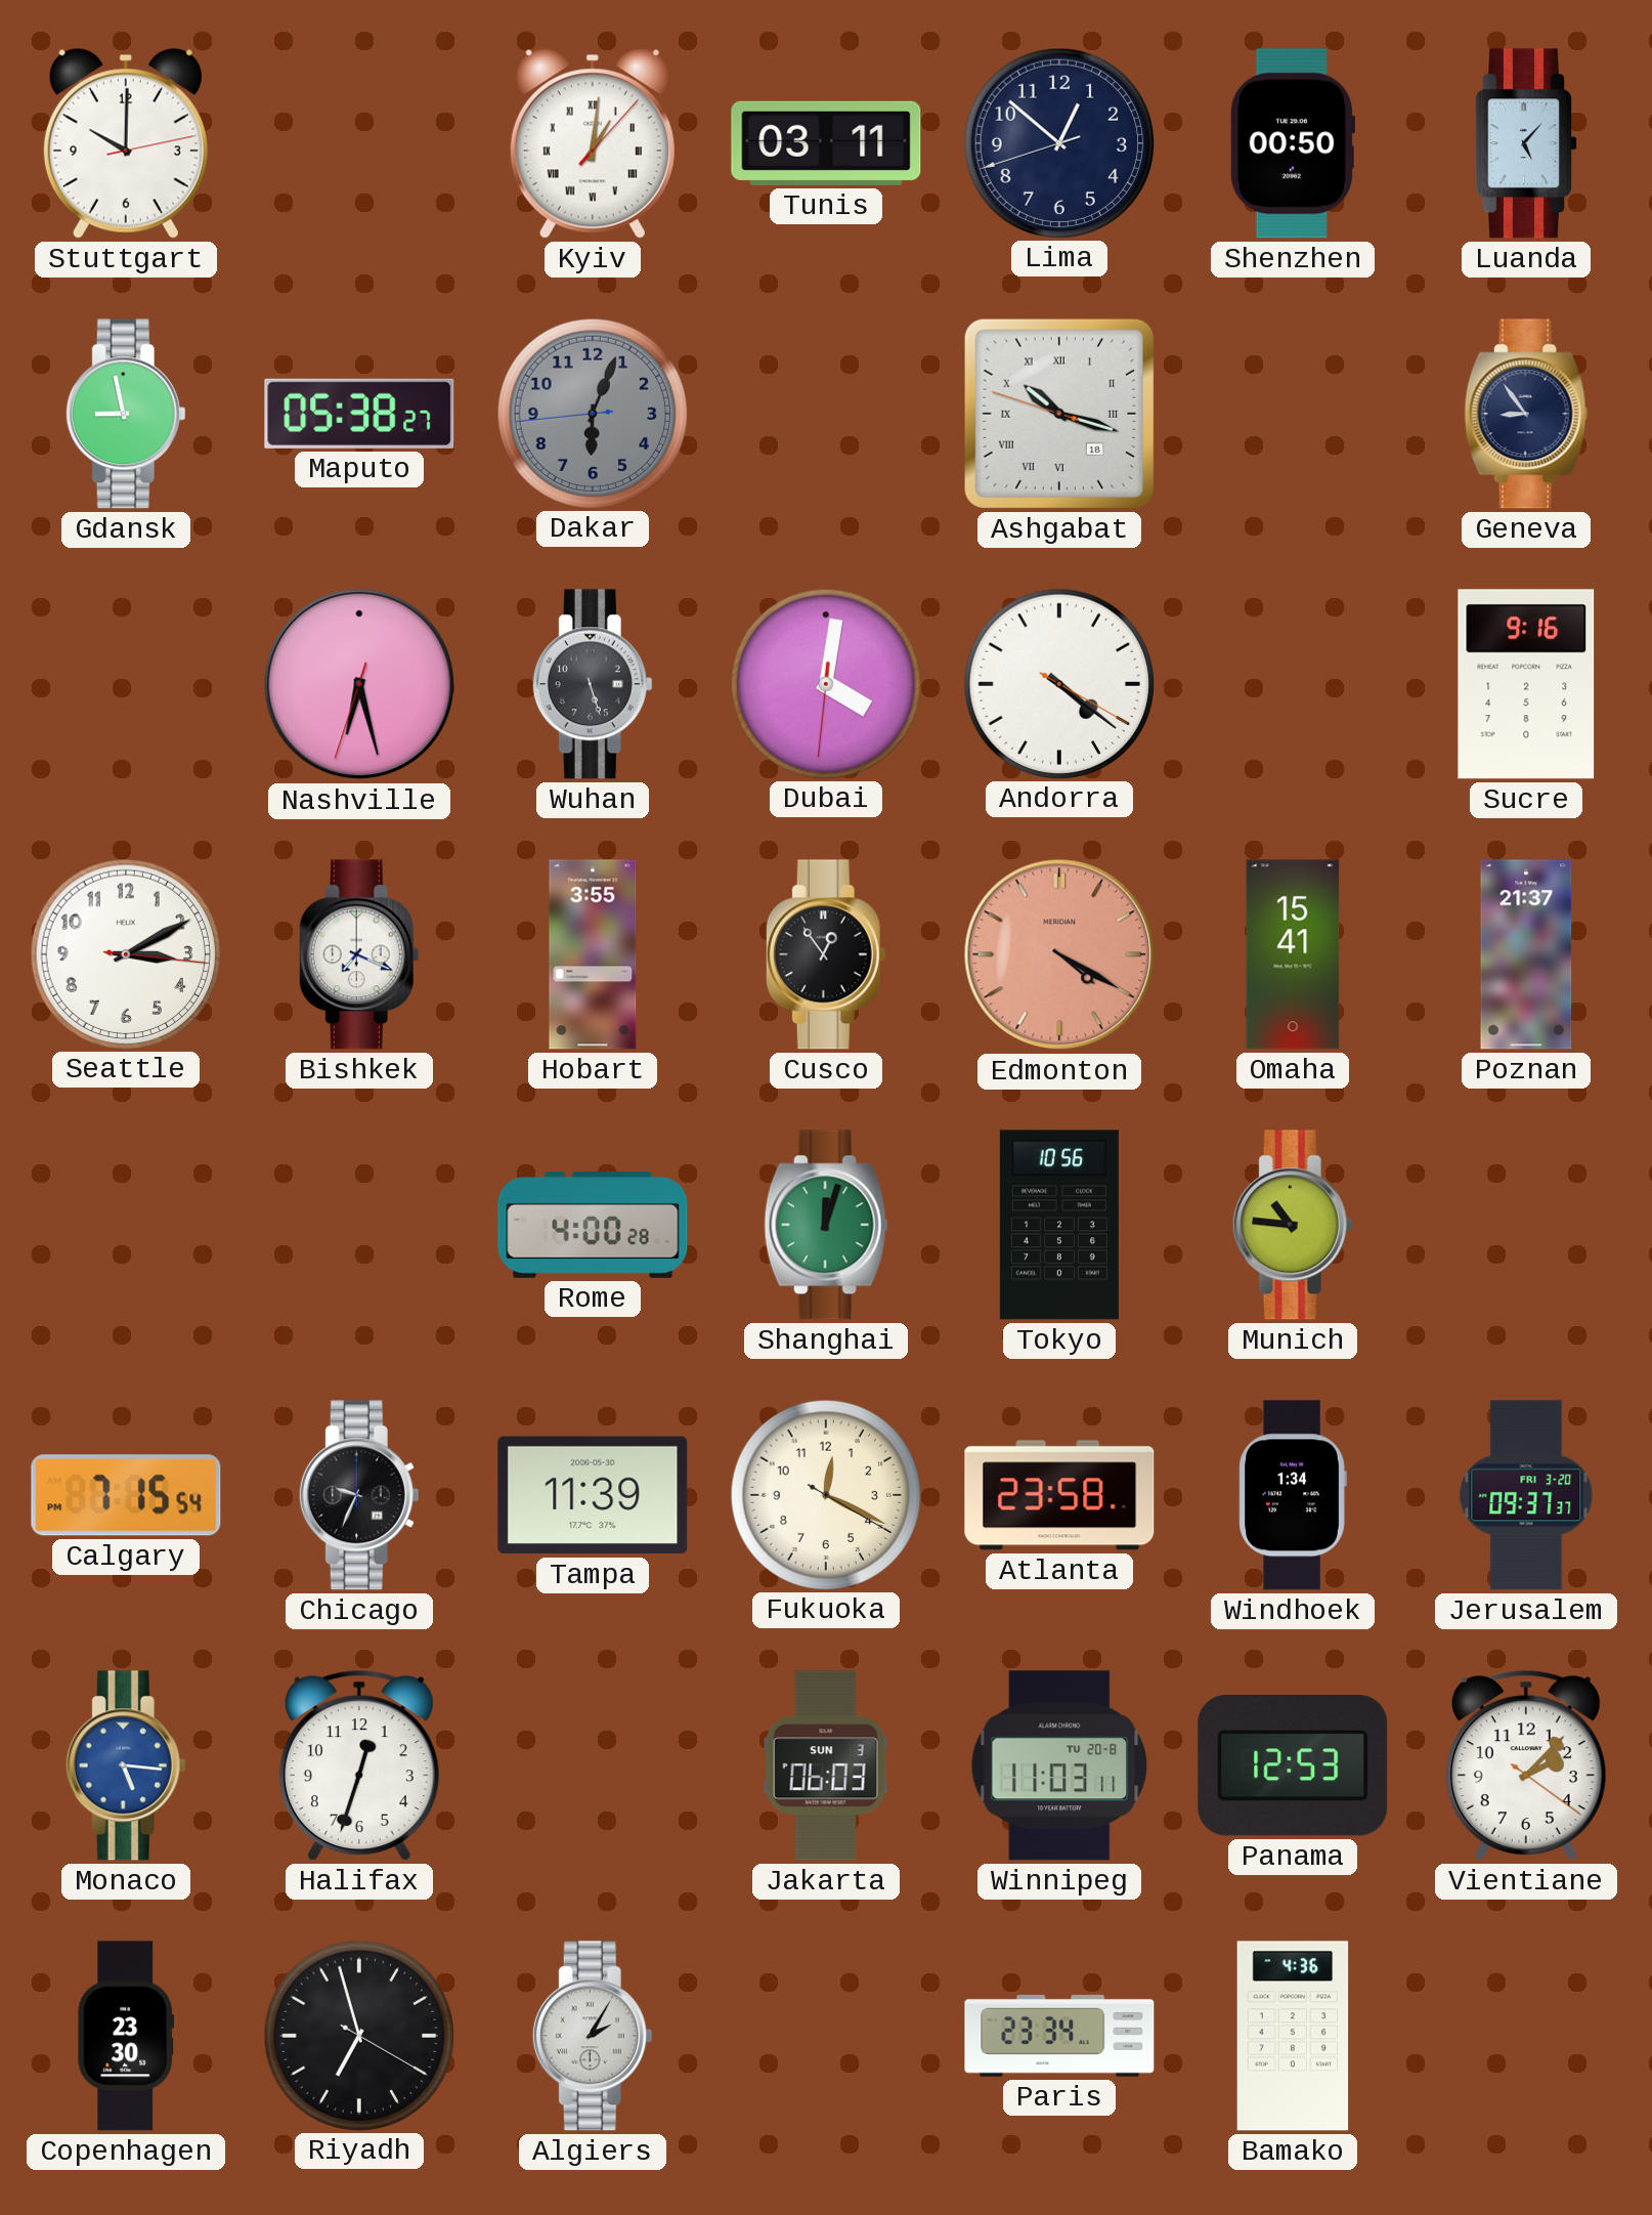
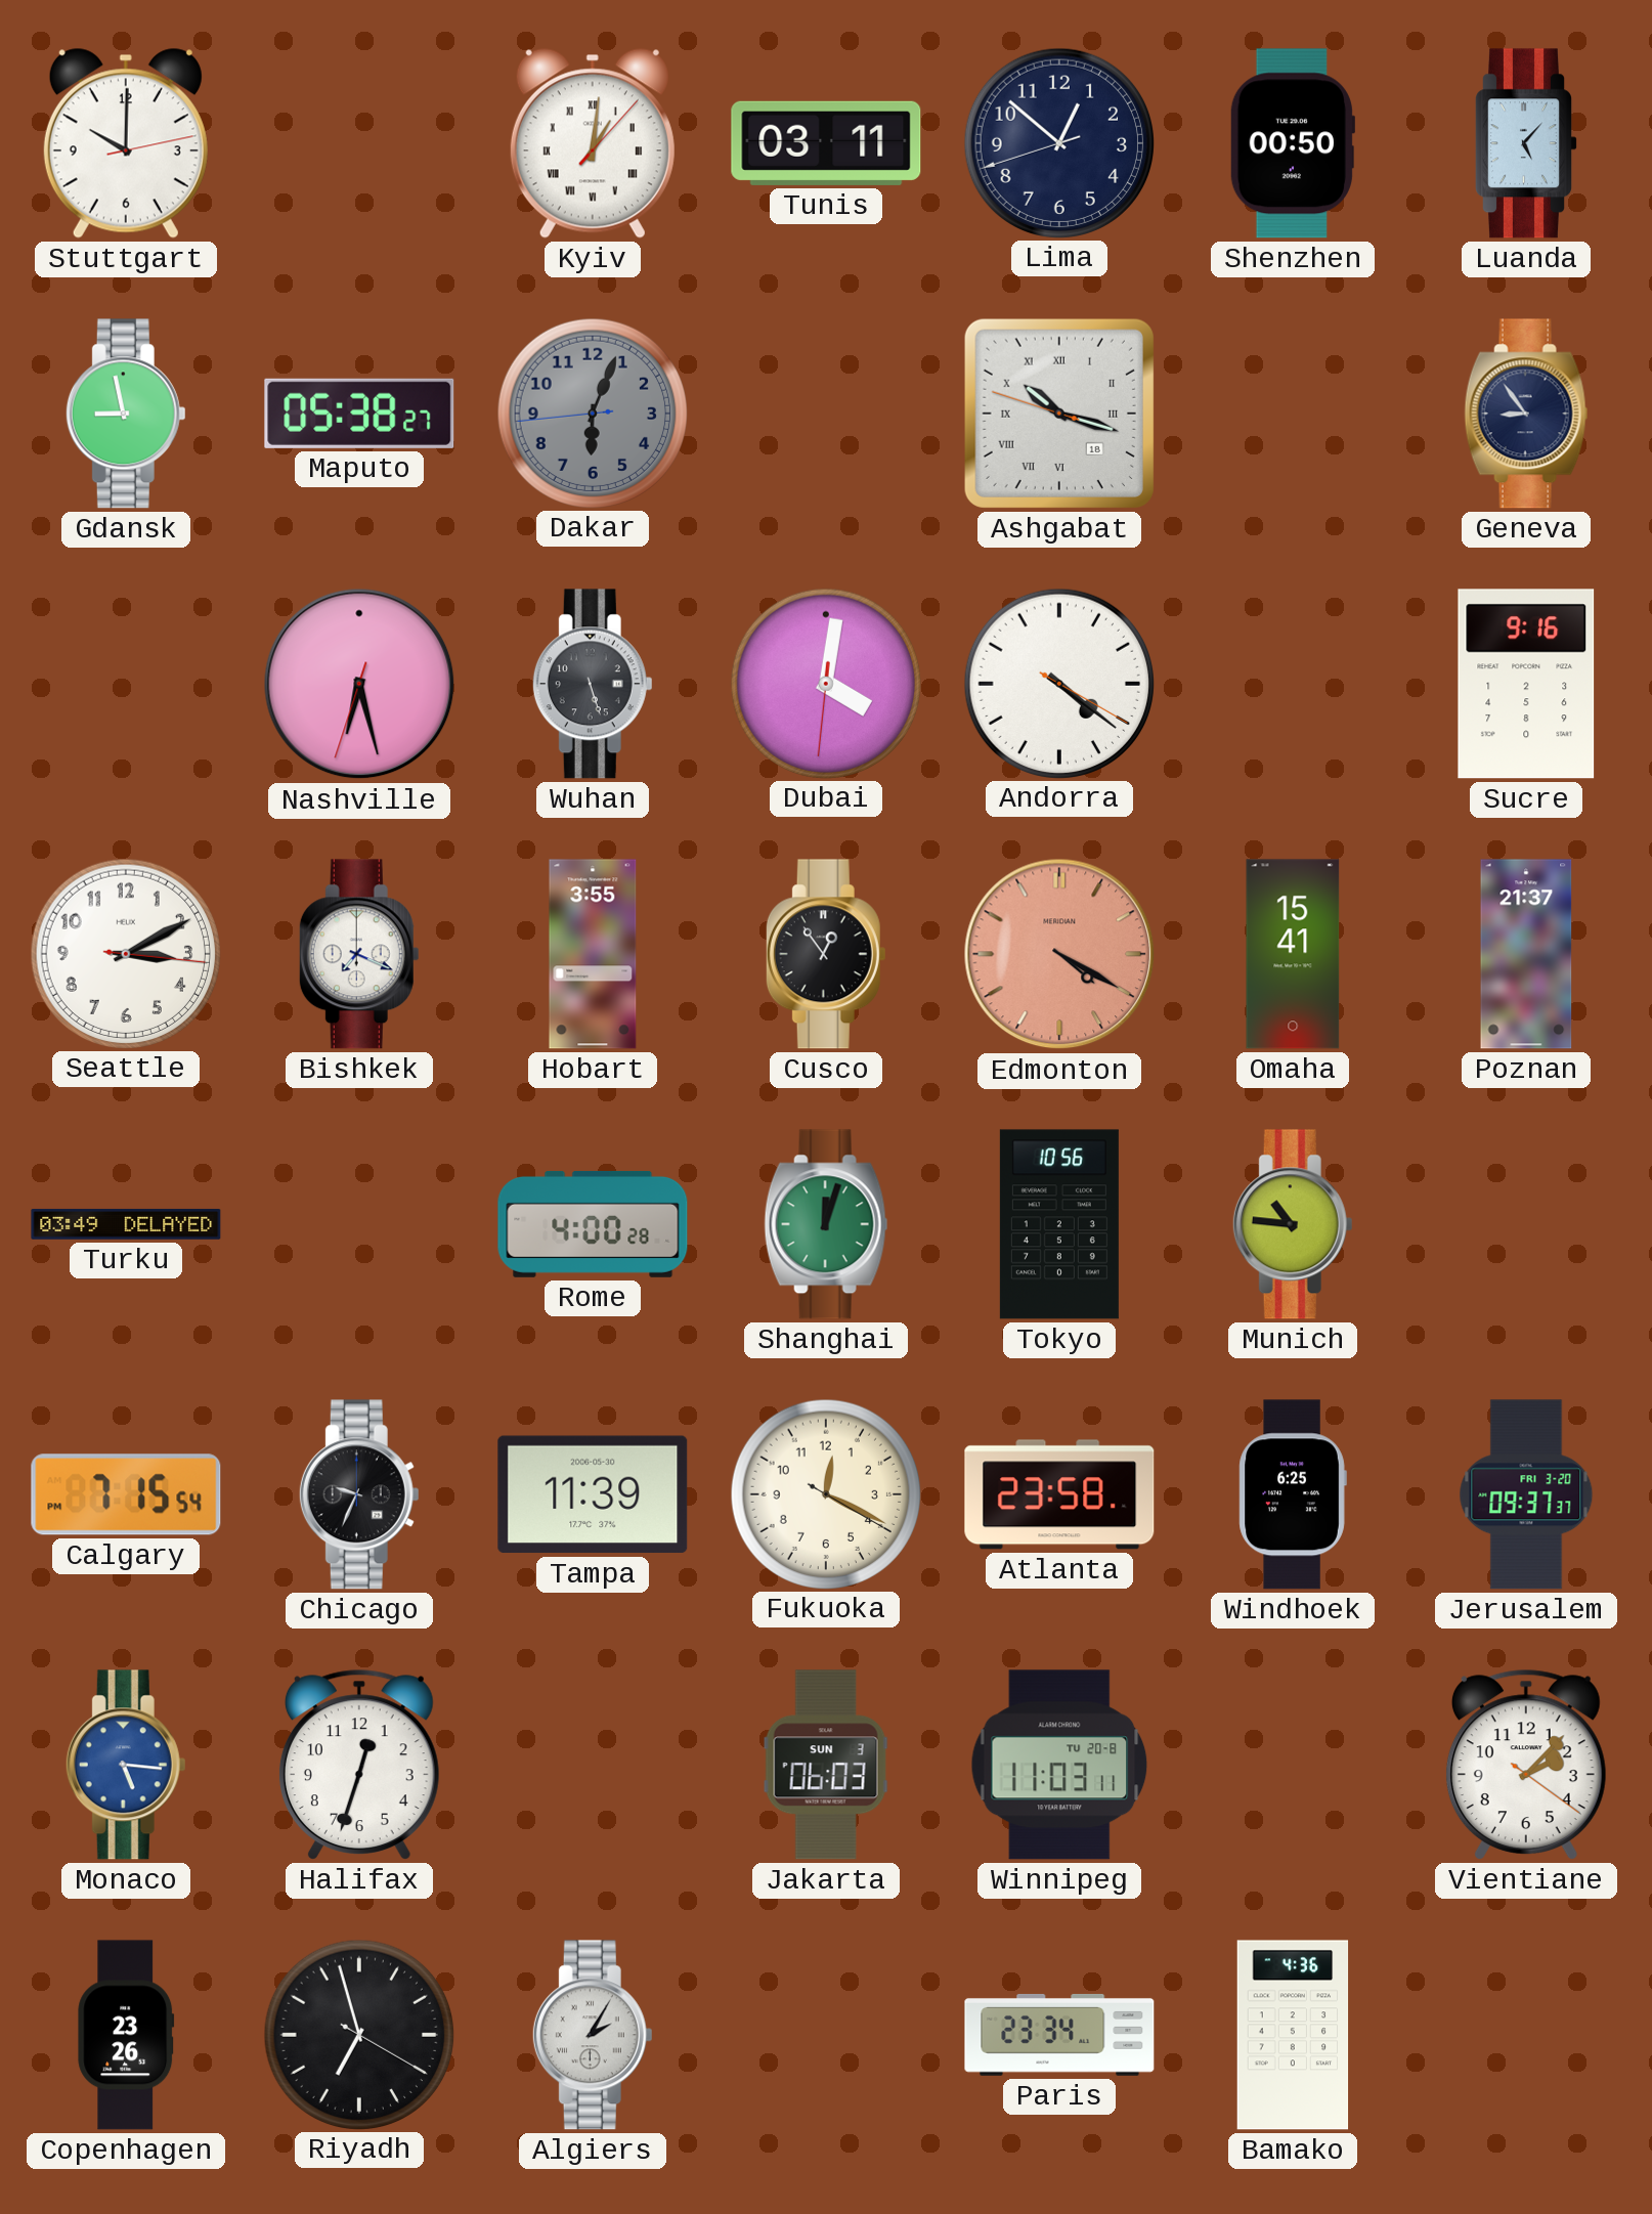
Turku: none -> 03:49
Windhoek: 1:34 -> 6:25
Panama: 12:53 -> none
Copenhagen: 23:30 -> 23:26
